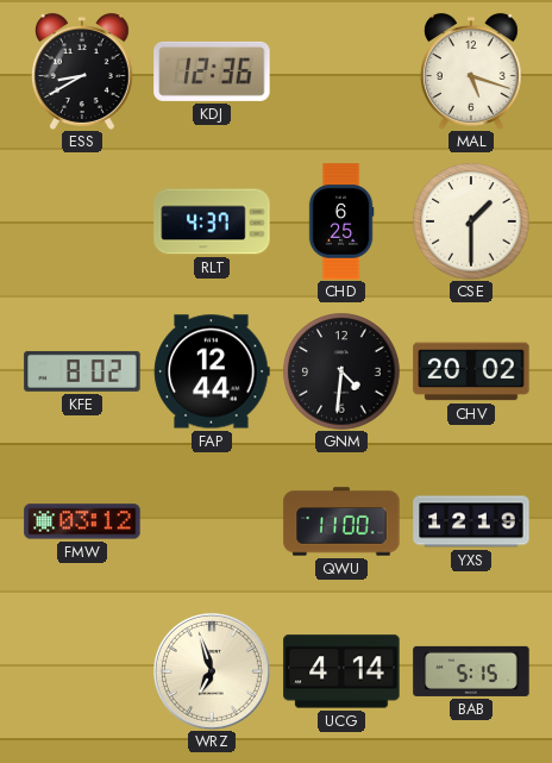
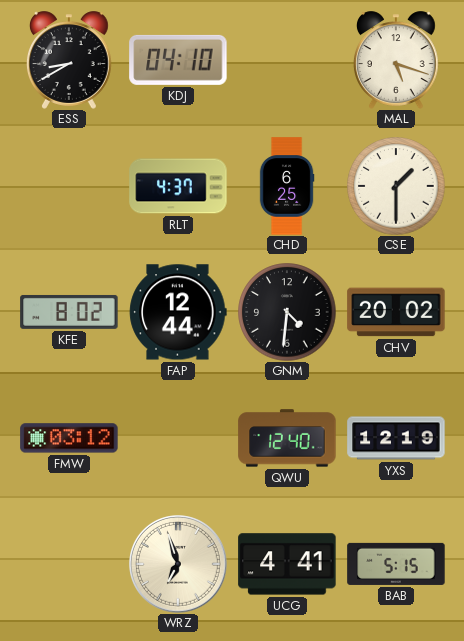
KDJ: 12:36 -> 04:10
QWU: 11:00 -> 12:40
UCG: 4:14 -> 4:41
